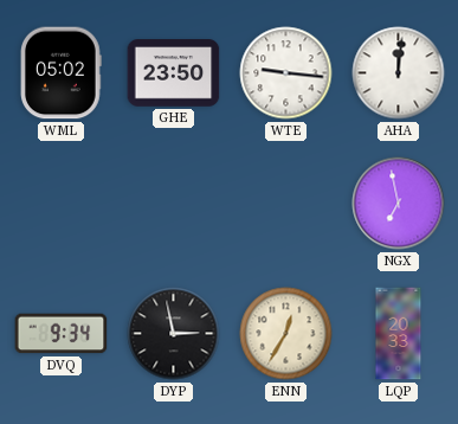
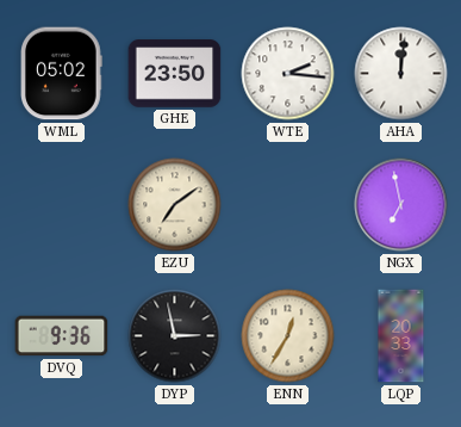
WTE: 9:16 -> 2:16
EZU: none -> 7:09
DVQ: 9:34 -> 9:36
